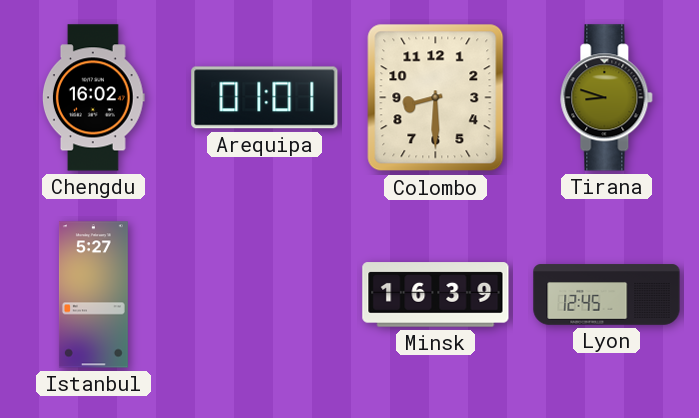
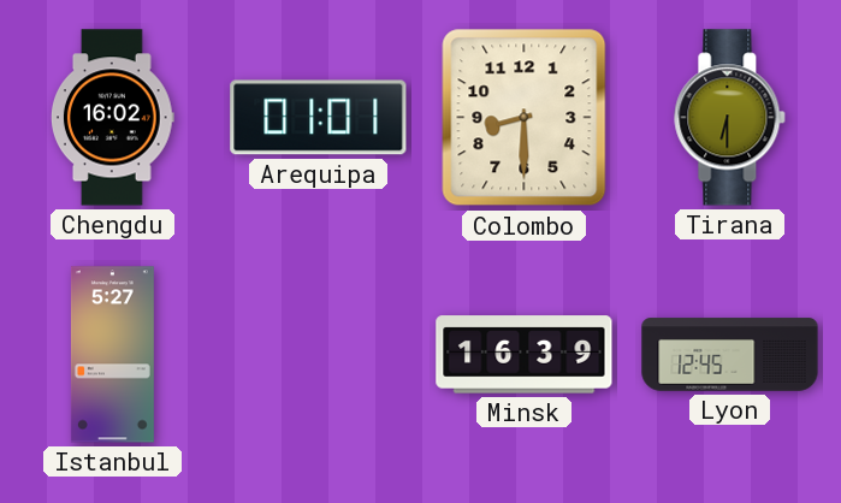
Tirana: 8:48 -> 6:30
